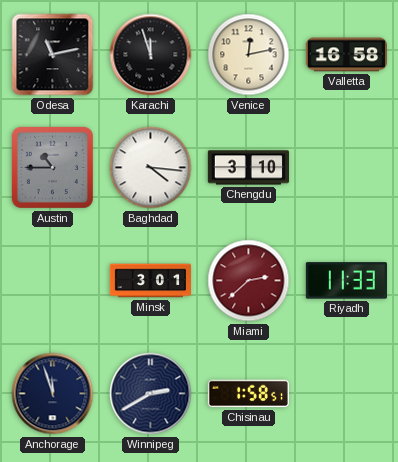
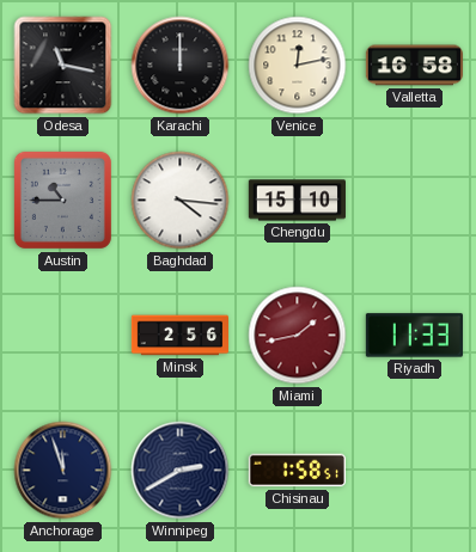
Odesa: 11:13 -> 11:17
Karachi: 11:57 -> 12:00
Chengdu: 3:10 -> 15:10
Minsk: 3:01 -> 2:56
Miami: 2:38 -> 1:43
